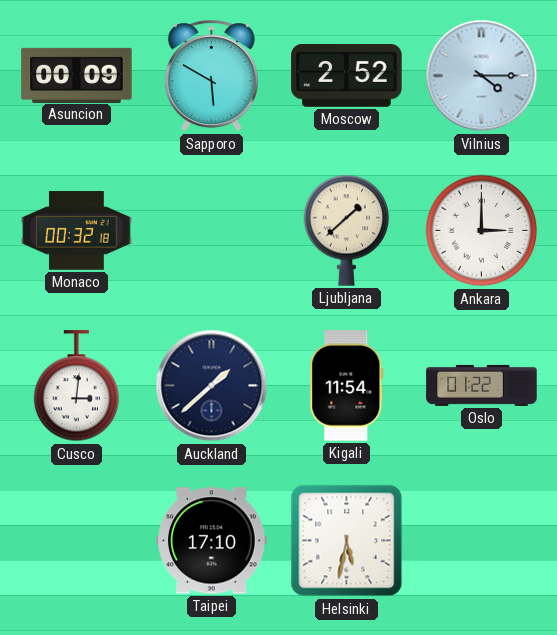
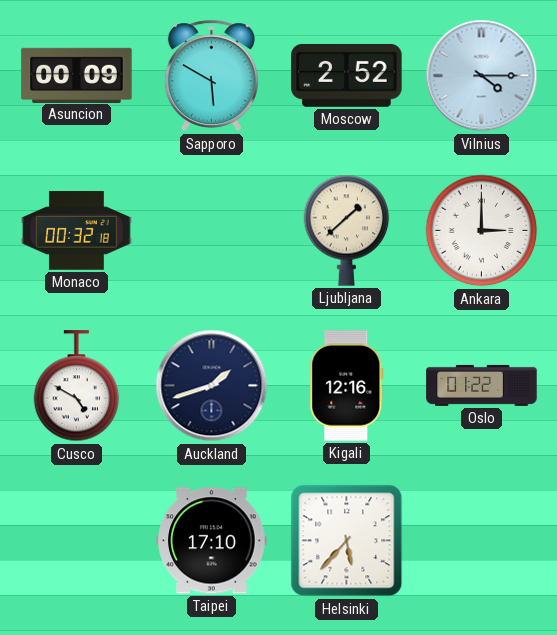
Cusco: 3:01 -> 4:50
Auckland: 1:38 -> 1:42
Kigali: 11:54 -> 12:16
Helsinki: 5:32 -> 5:37
